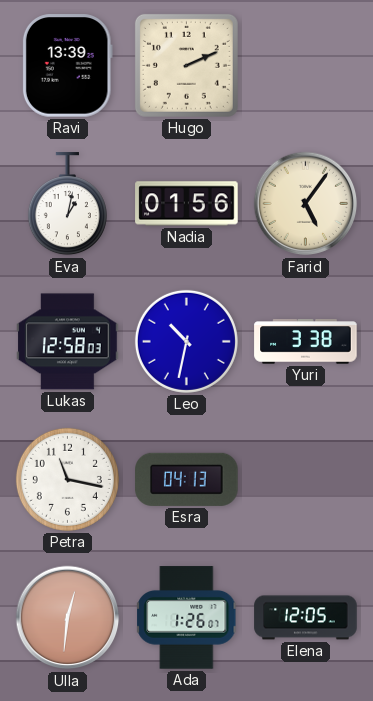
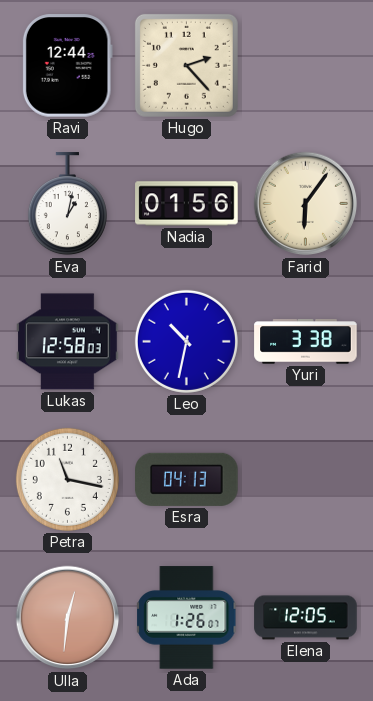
Ravi: 13:39 -> 12:44
Hugo: 2:11 -> 2:23
Farid: 5:06 -> 6:06
